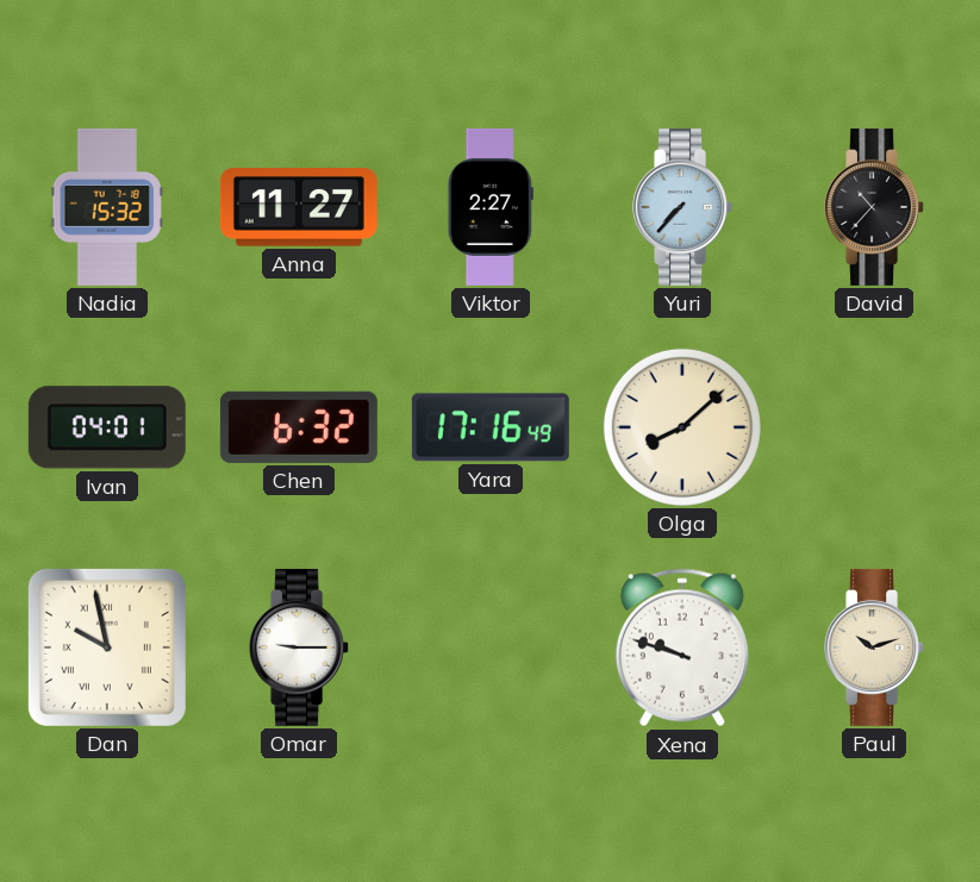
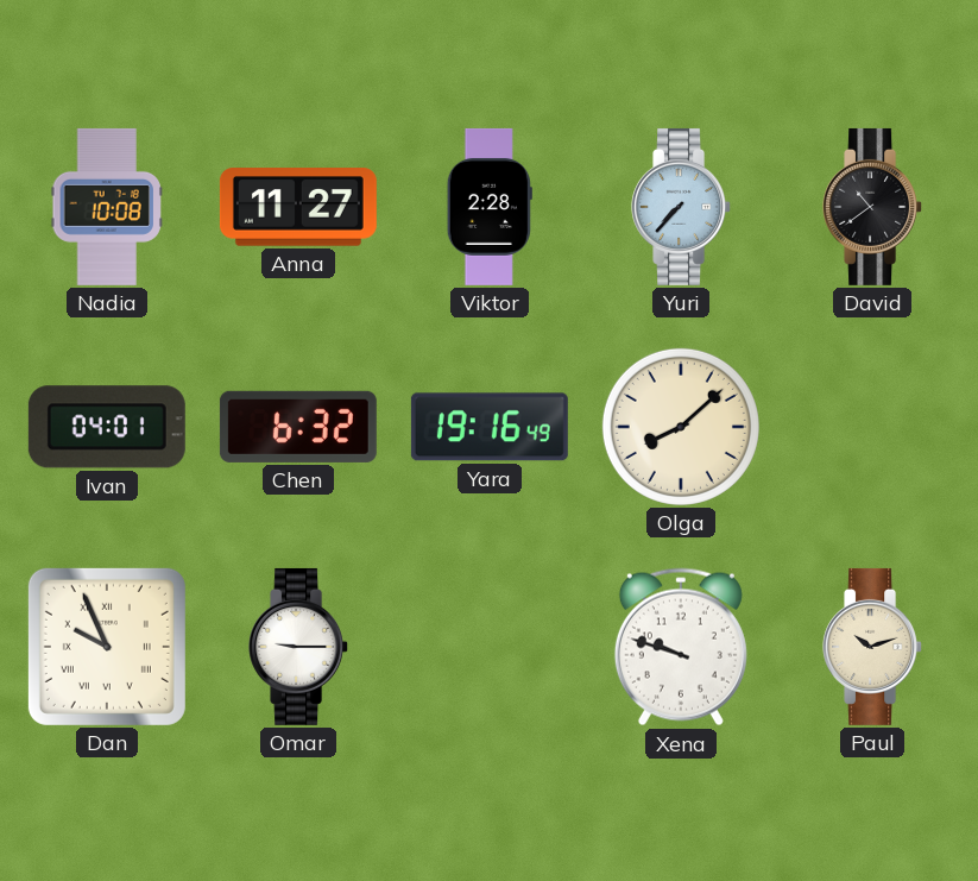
Nadia: 15:32 -> 10:08
Viktor: 2:27 -> 2:28
David: 10:37 -> 10:39
Yara: 17:16 -> 19:16
Dan: 9:58 -> 9:56
